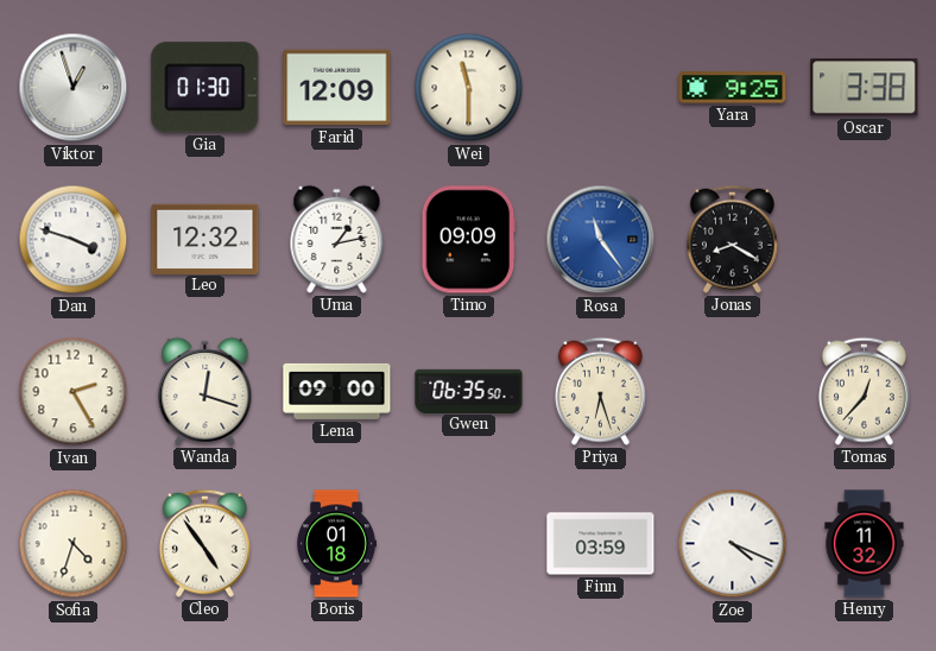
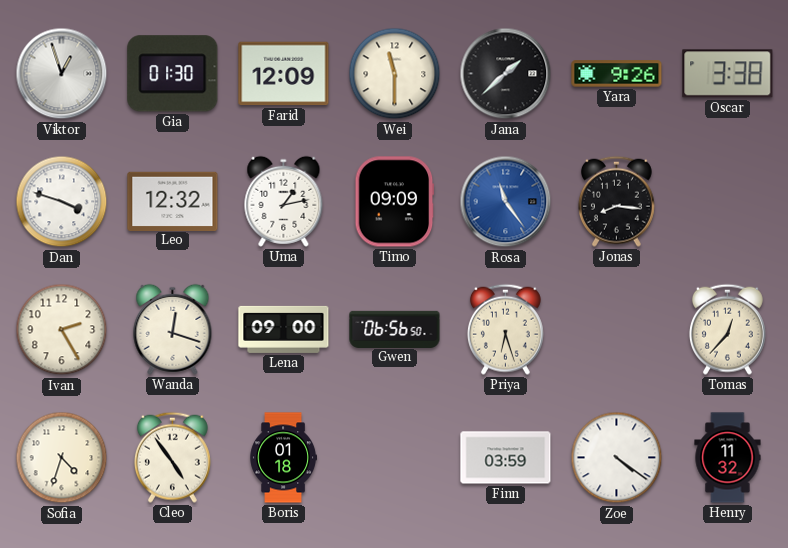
Jana: none -> 1:38
Yara: 9:25 -> 9:26
Jonas: 8:20 -> 8:16
Gwen: 06:35 -> 06:56
Zoe: 4:19 -> 4:21
